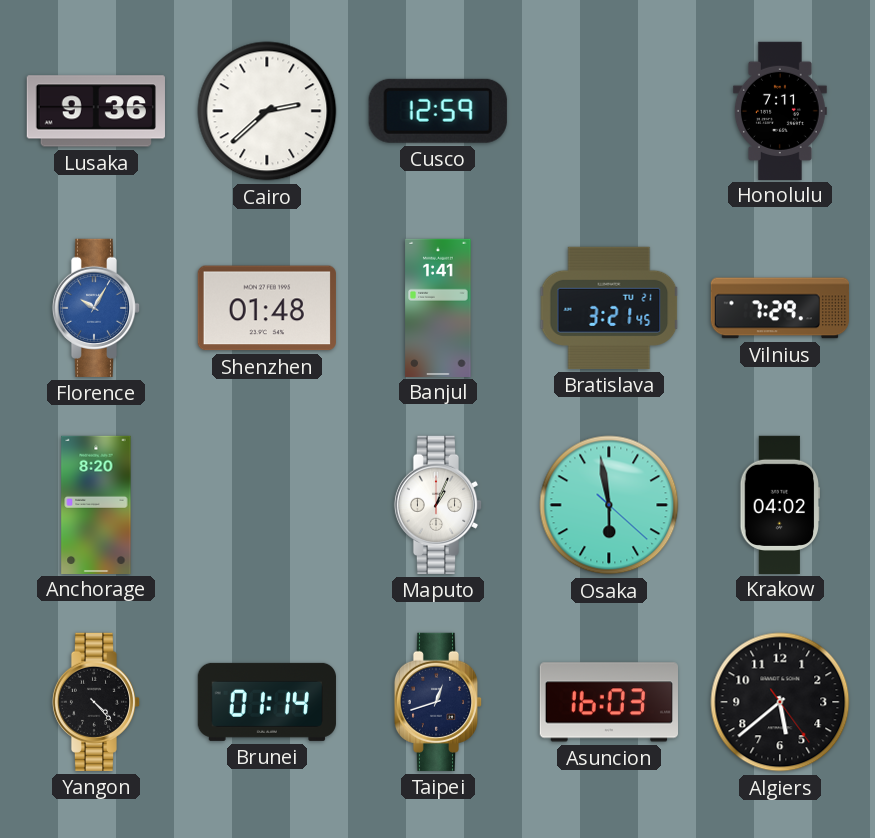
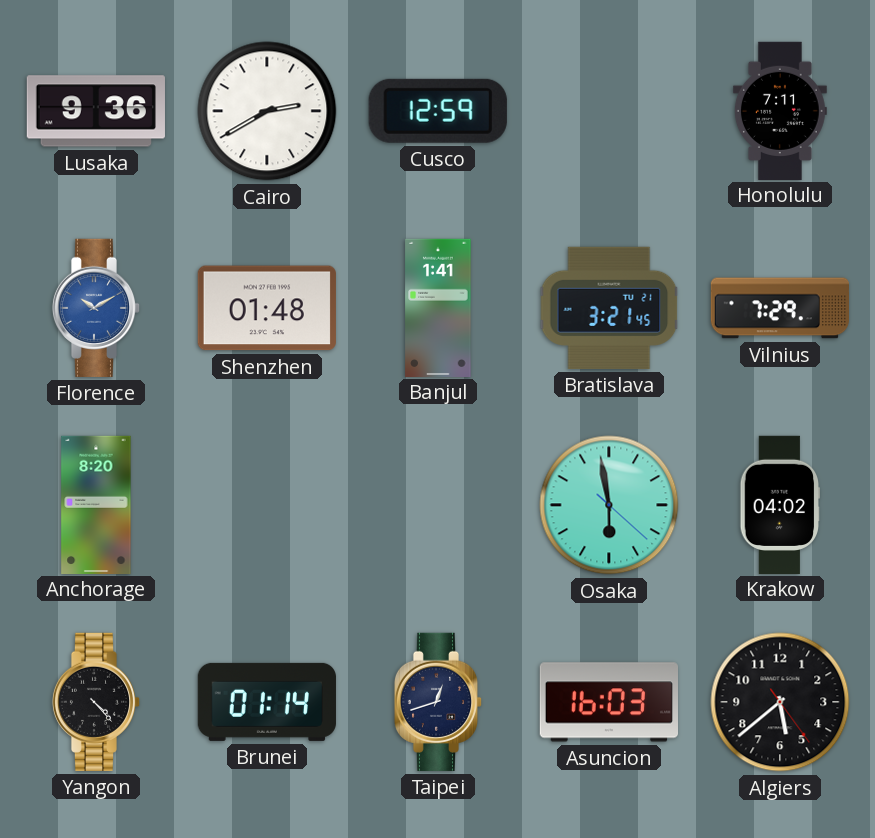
Cairo: 2:38 -> 2:40
Florence: 10:05 -> 10:10
Maputo: 1:04 -> none
